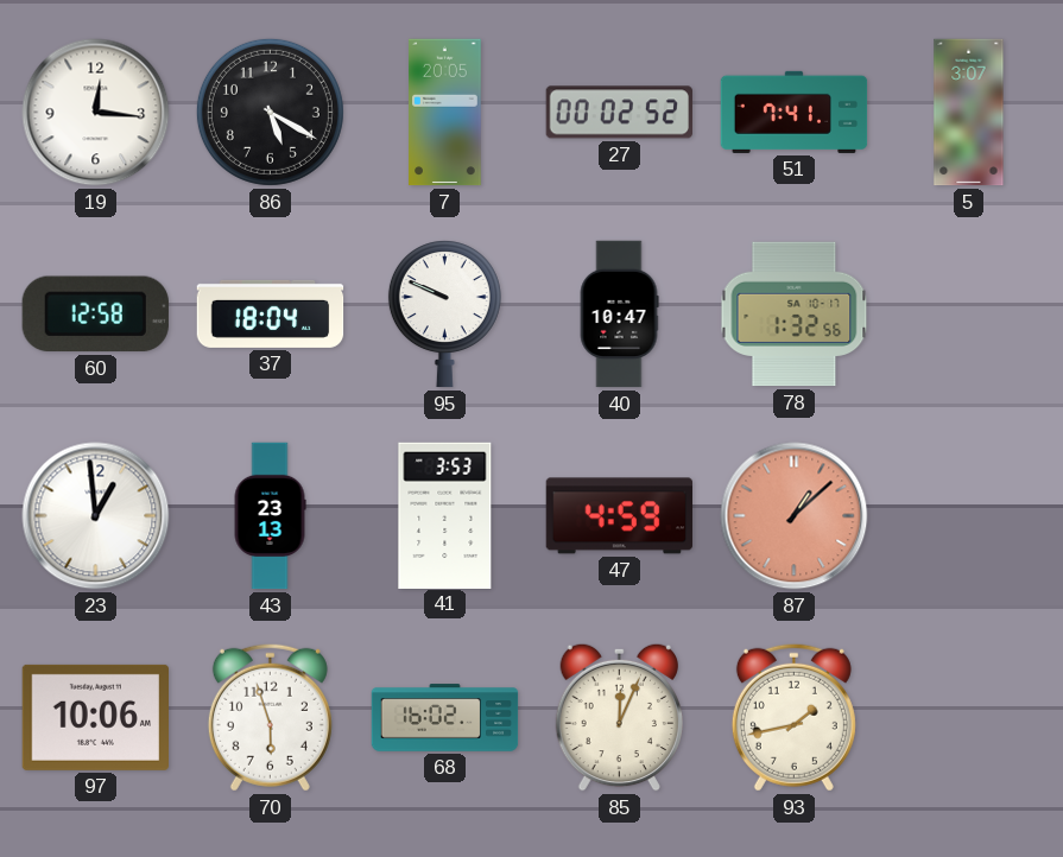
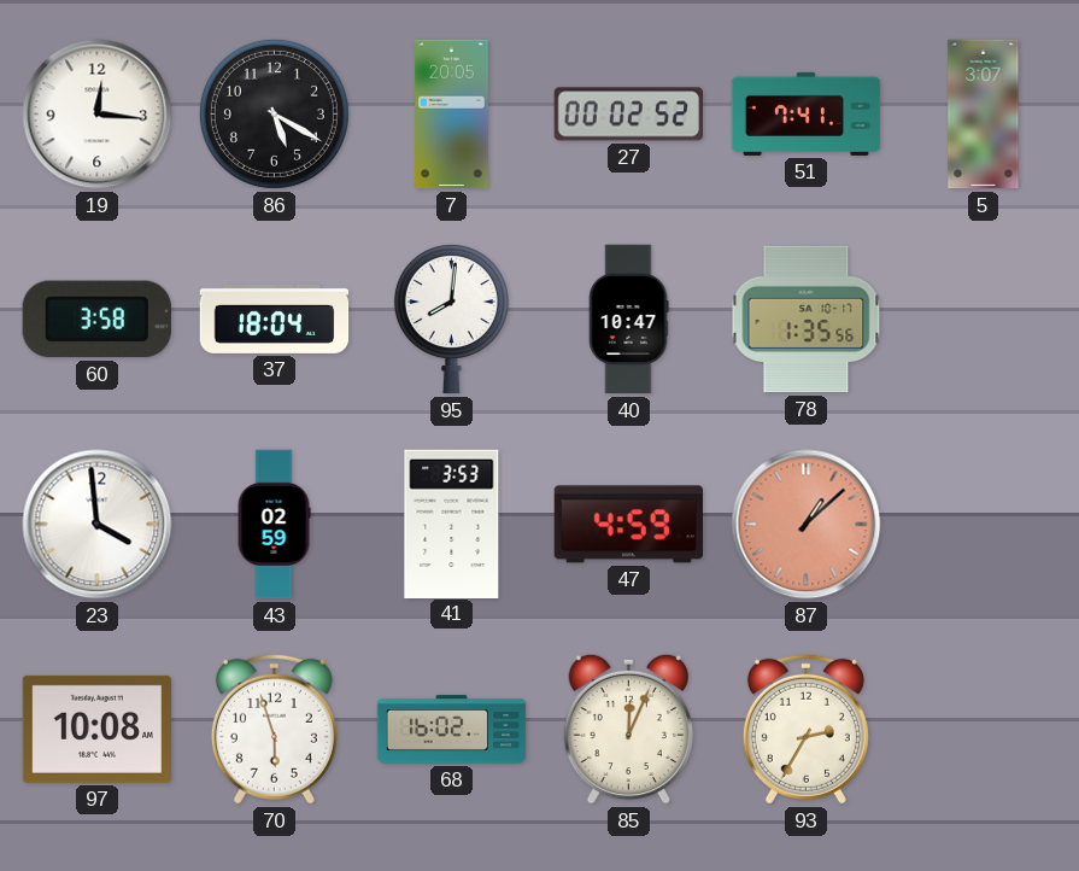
60: 12:58 -> 3:58
95: 9:49 -> 8:01
78: 1:32 -> 1:35
23: 12:59 -> 3:59
43: 23:13 -> 02:59
97: 10:06 -> 10:08
93: 1:43 -> 2:35
